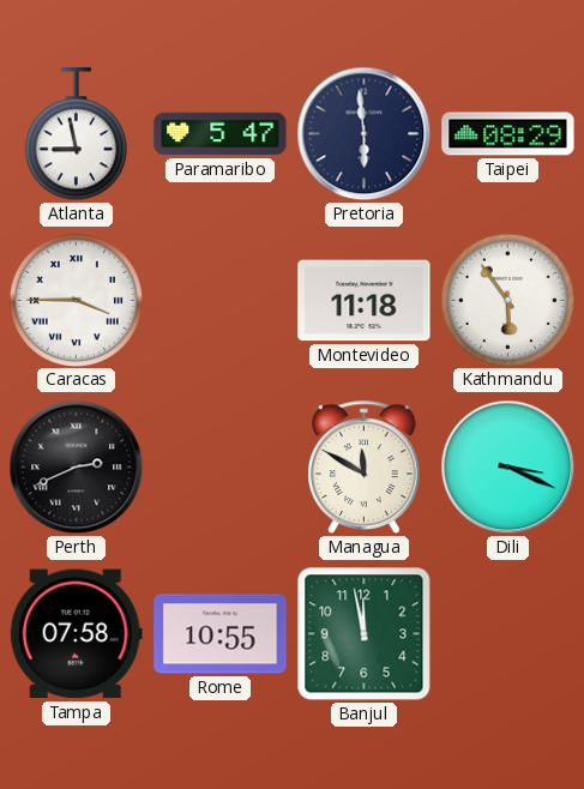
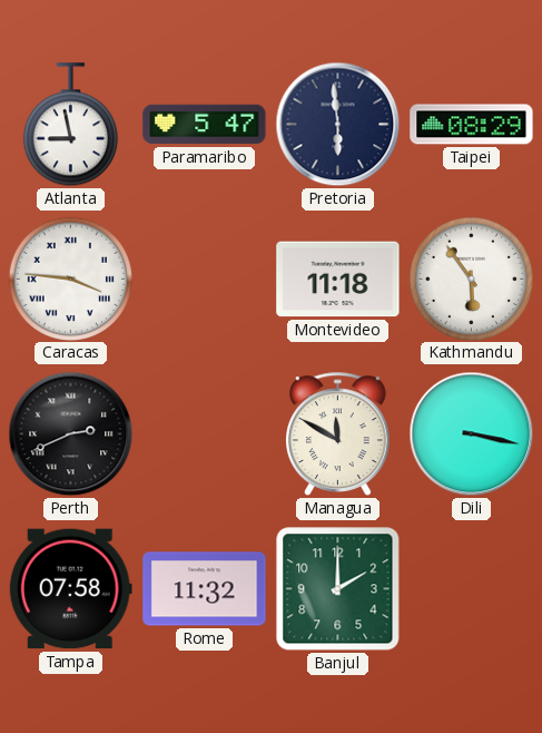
Caracas: 3:45 -> 3:46
Dili: 3:19 -> 3:17
Rome: 10:55 -> 11:32
Banjul: 11:58 -> 2:00
